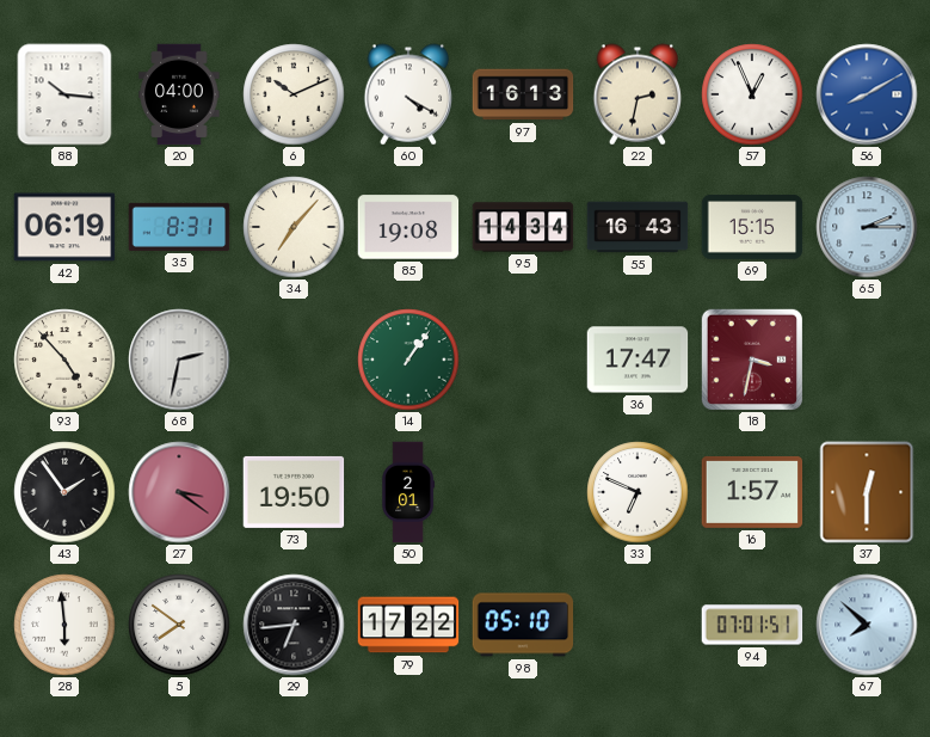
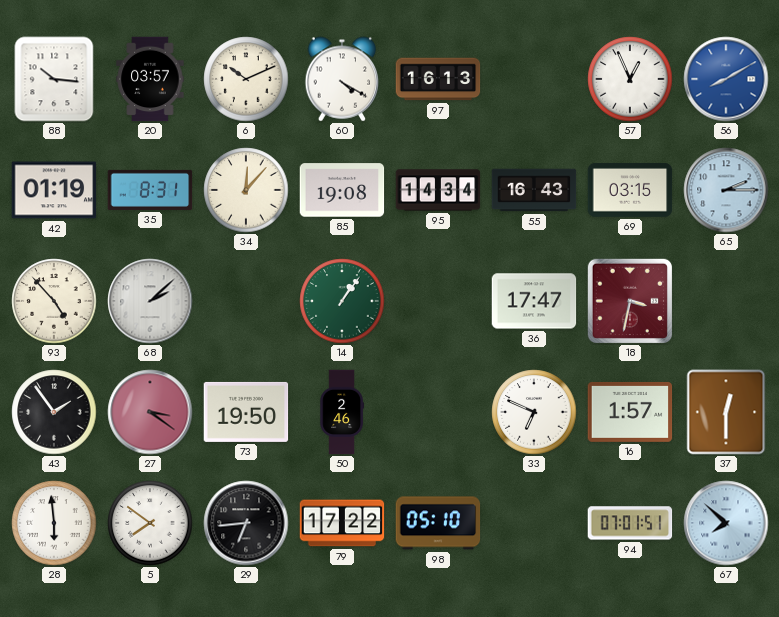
20: 04:00 -> 03:57
22: 2:32 -> none
42: 06:19 -> 01:19
34: 7:07 -> 12:07
69: 15:15 -> 03:15
68: 2:32 -> 2:08
50: 2:01 -> 2:46
